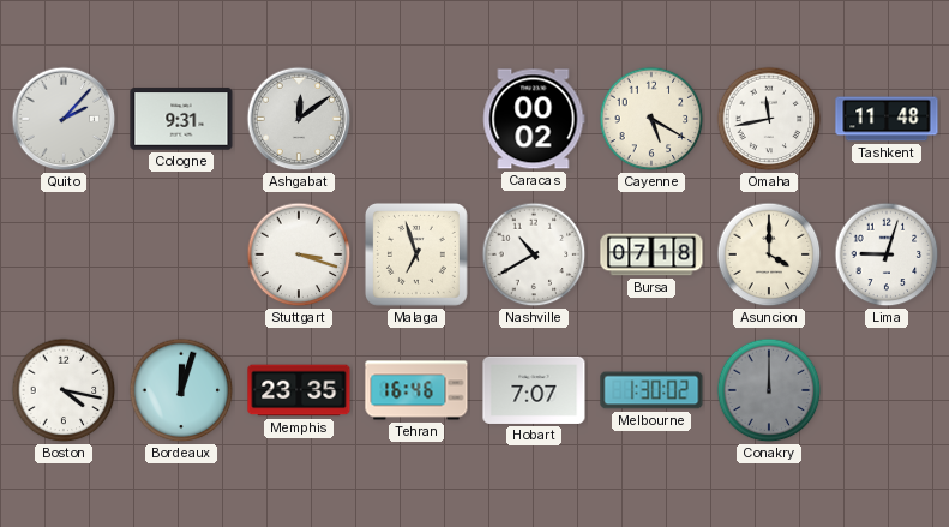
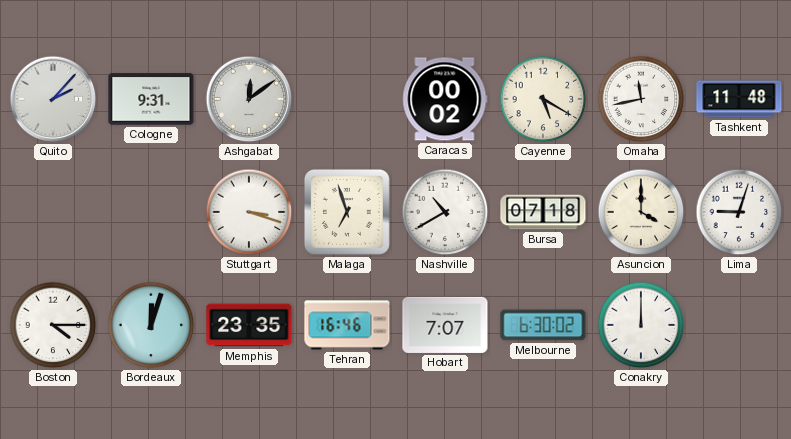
Boston: 4:17 -> 4:15
Melbourne: 1:30 -> 6:30
Conakry dial: grey -> white
